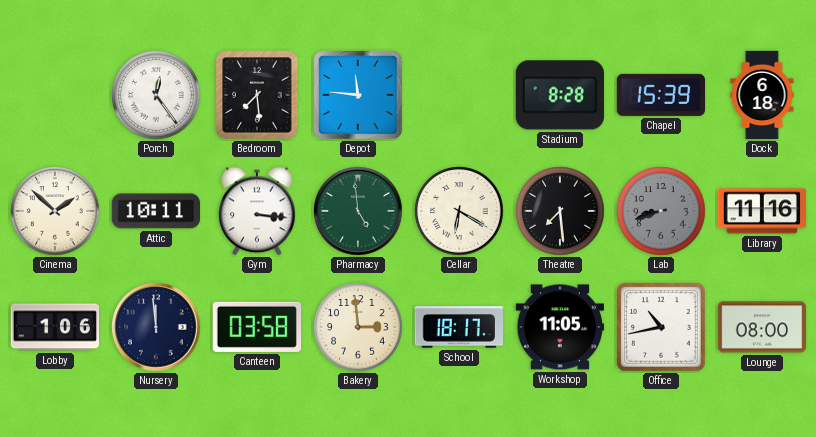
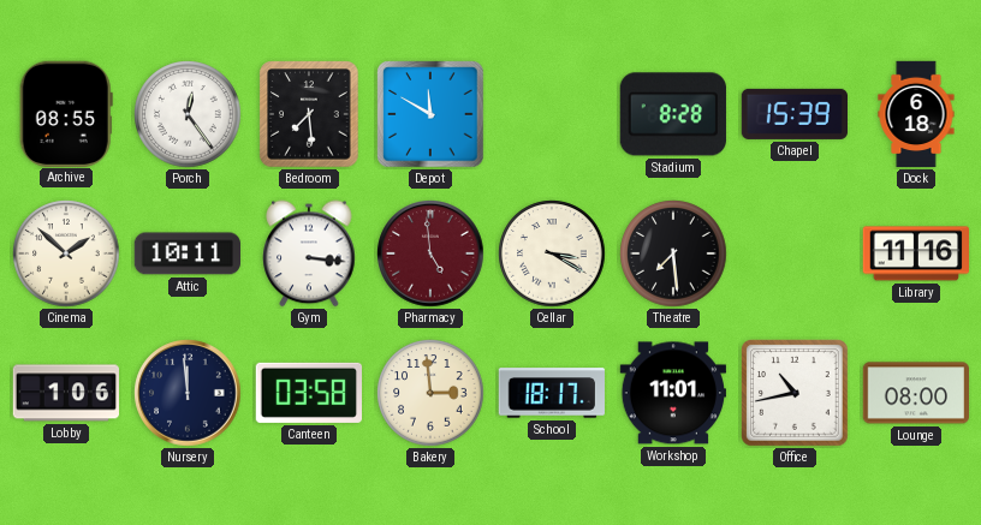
Archive: none -> 08:55
Depot: 11:46 -> 11:50
Pharmacy dial: green -> burgundy
Cellar: 6:20 -> 3:20
Lab: 8:42 -> none
Workshop: 11:05 -> 11:01
